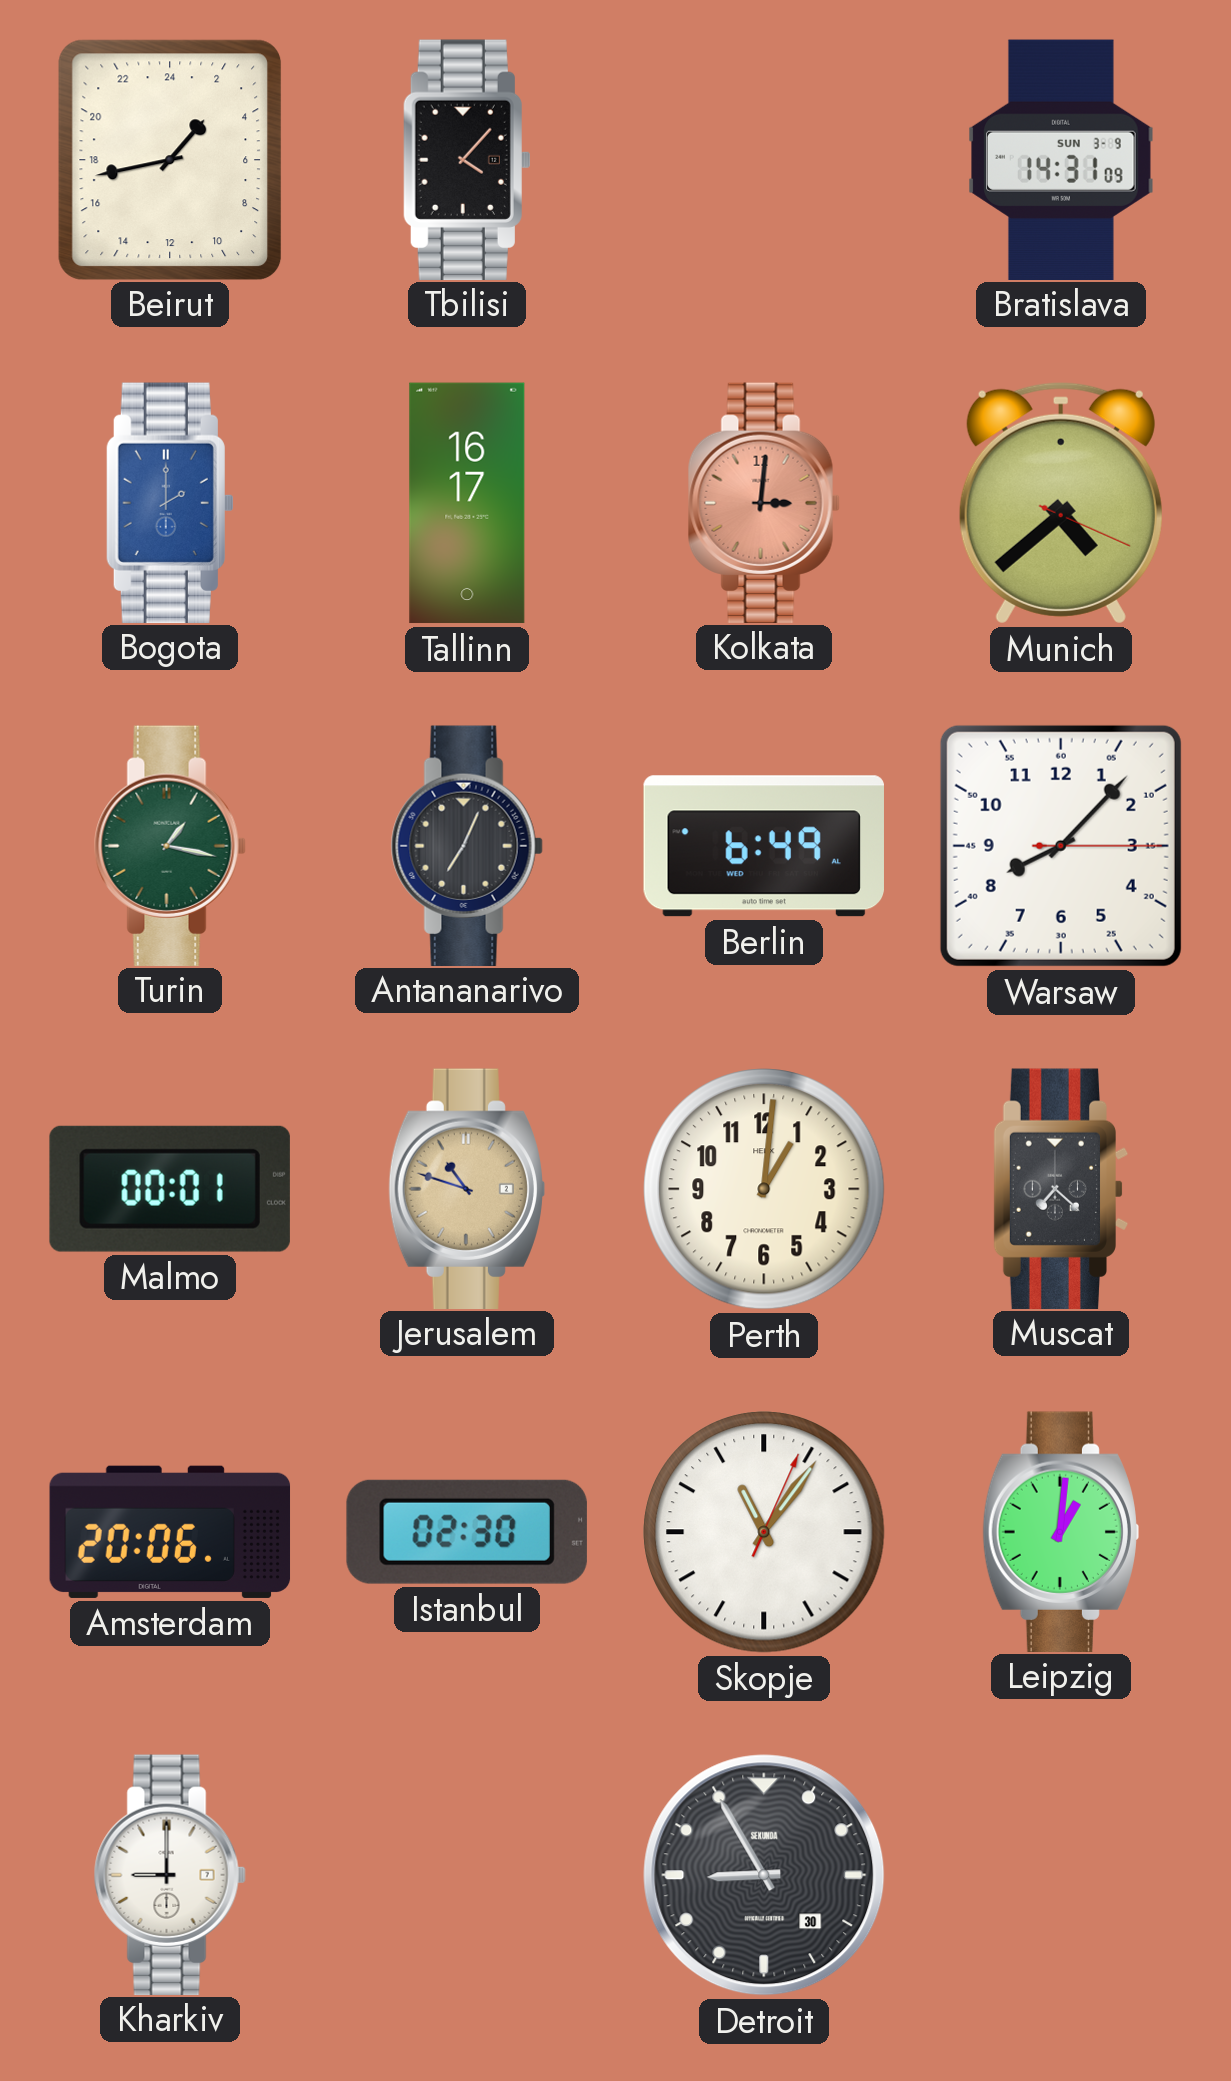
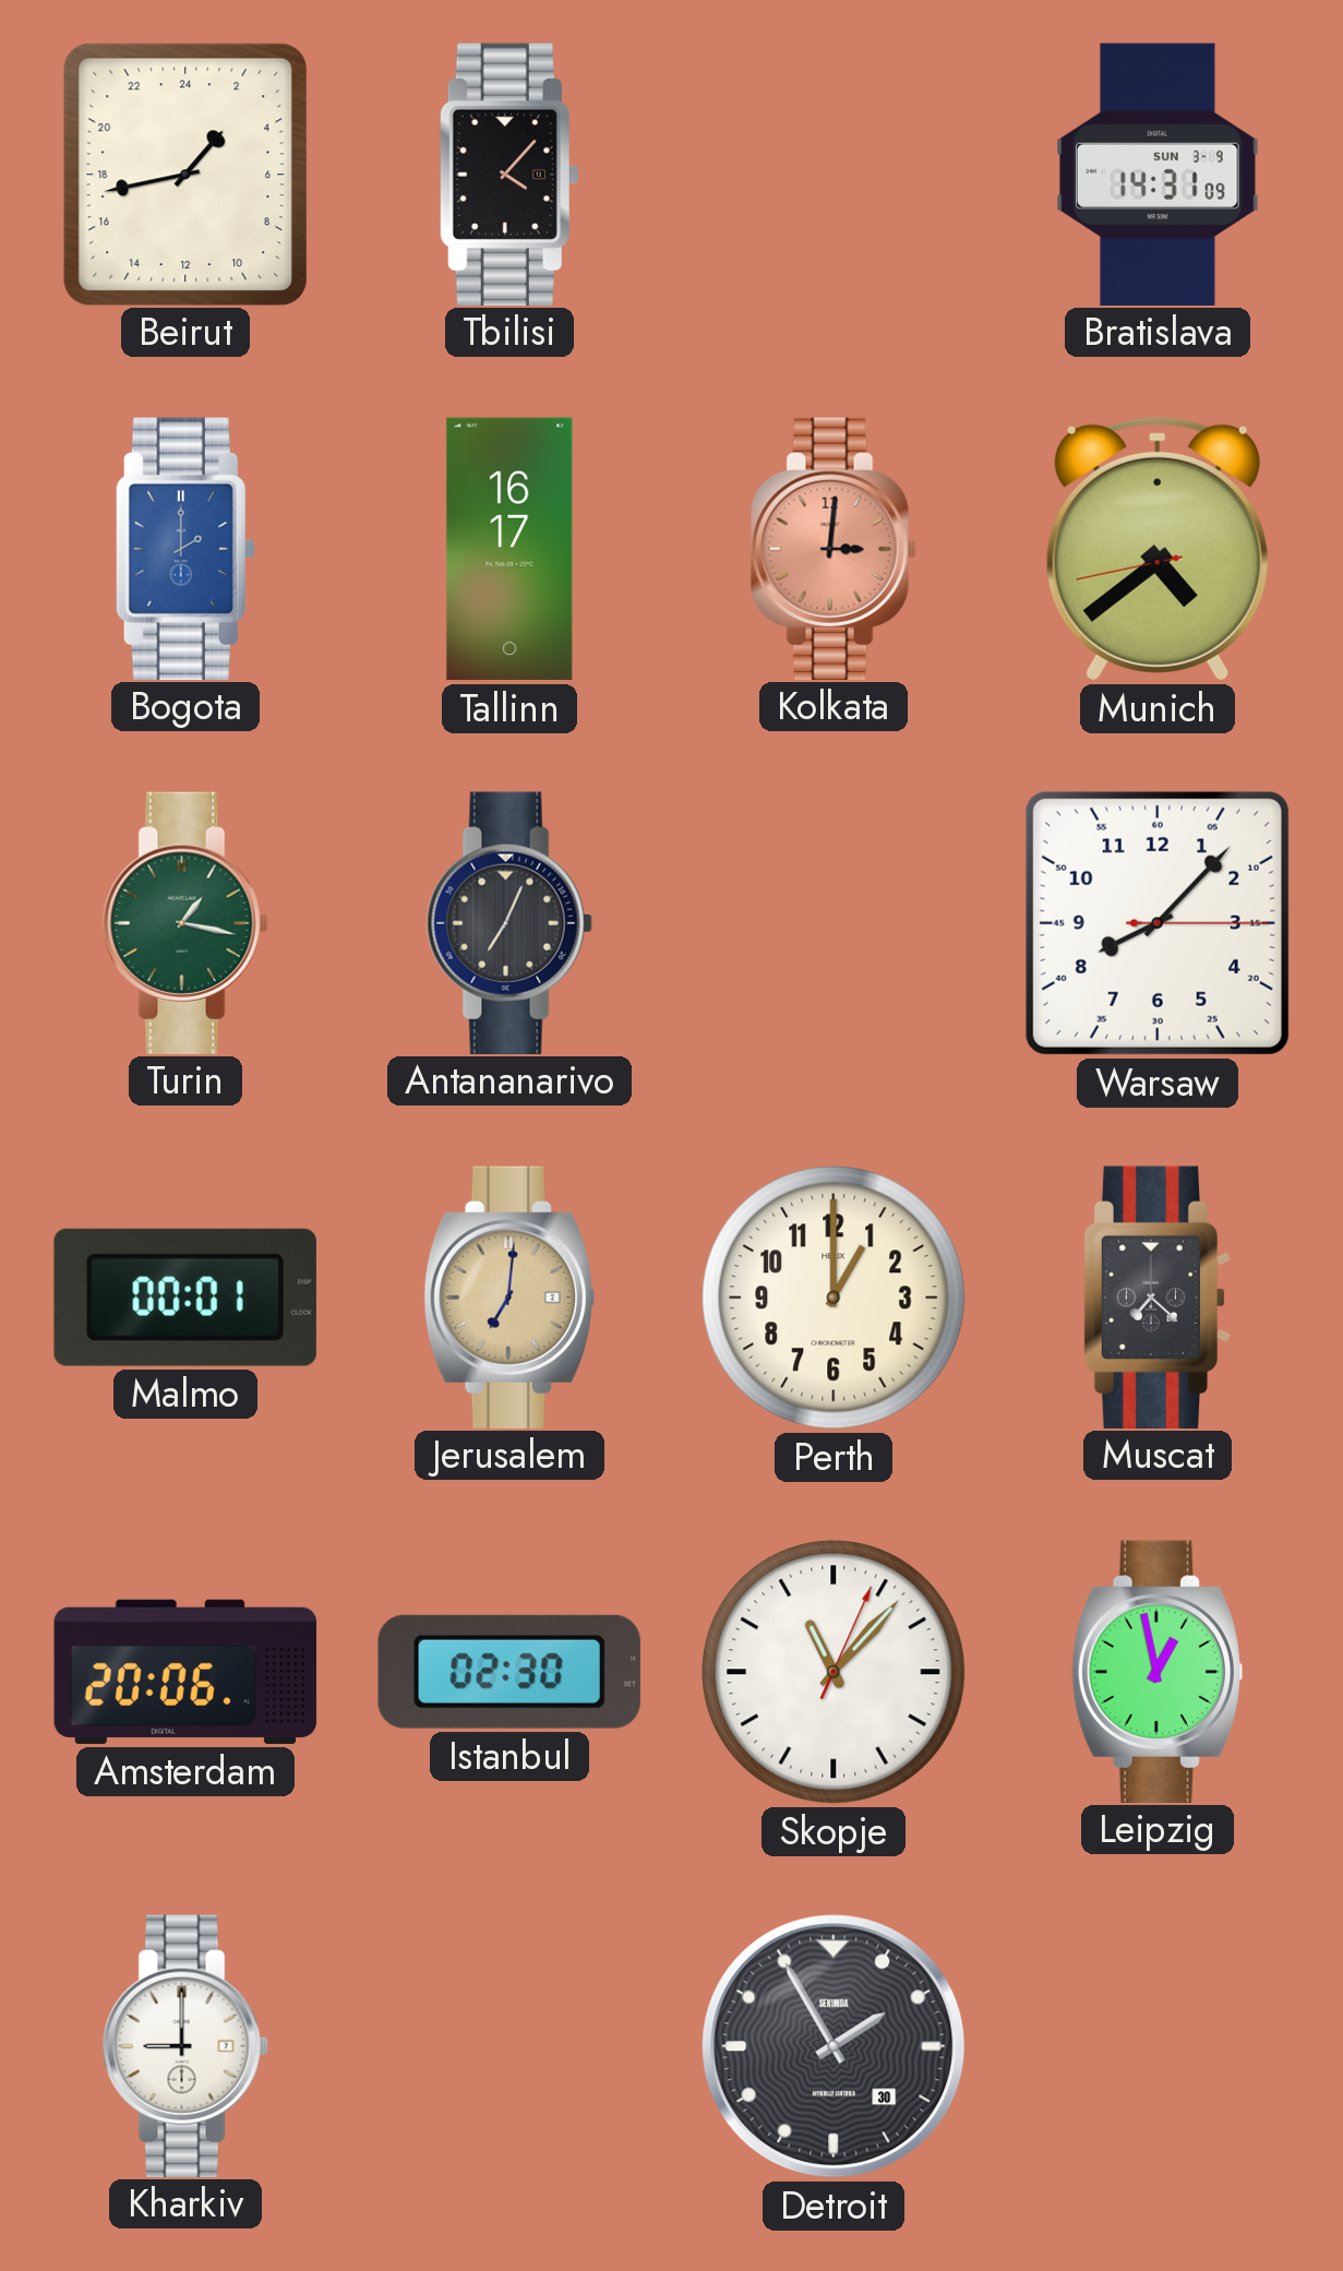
Munich: 4:38:19 -> 4:38:43
Berlin: 6:49 -> none
Jerusalem: 10:48 -> 7:01
Perth: 1:01 -> 1:00
Skopje: 11:06 -> 11:07
Leipzig: 1:01 -> 12:58
Detroit: 8:55 -> 1:55
